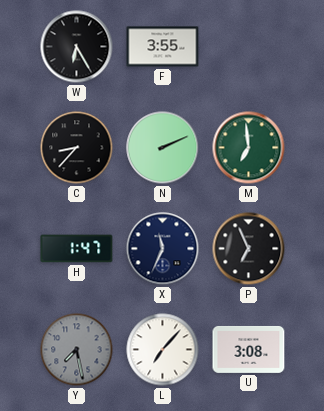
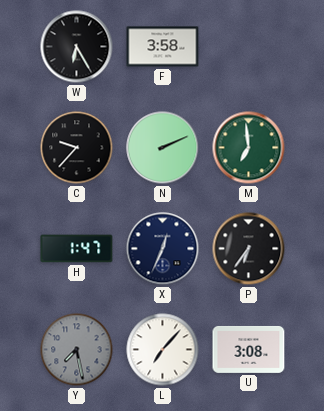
F: 3:55 -> 3:58
C: 8:37 -> 9:37
X: 11:34 -> 12:34
P: 6:56 -> 6:36
